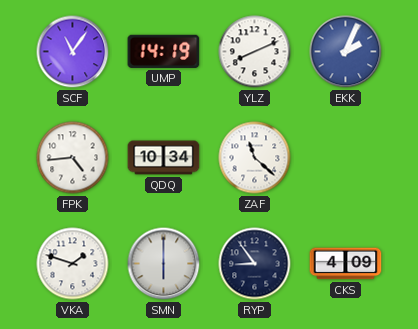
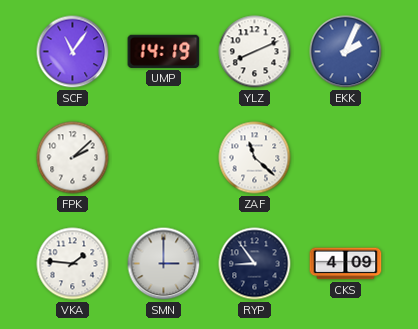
FPK: 4:44 -> 2:08
QDQ: 10:34 -> none
VKA: 1:48 -> 1:46
SMN: 6:00 -> 3:00
